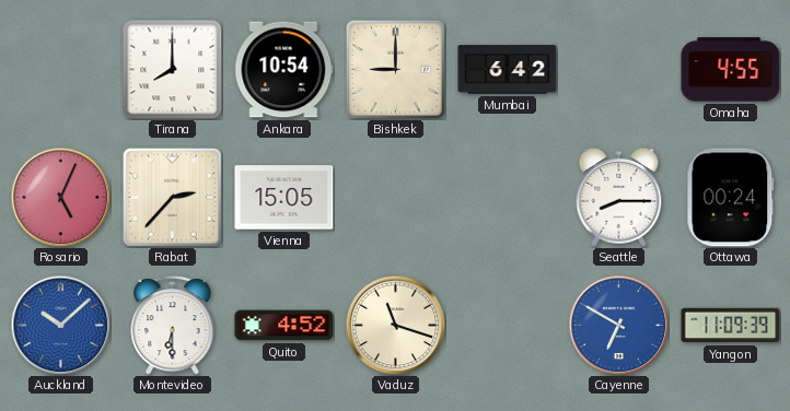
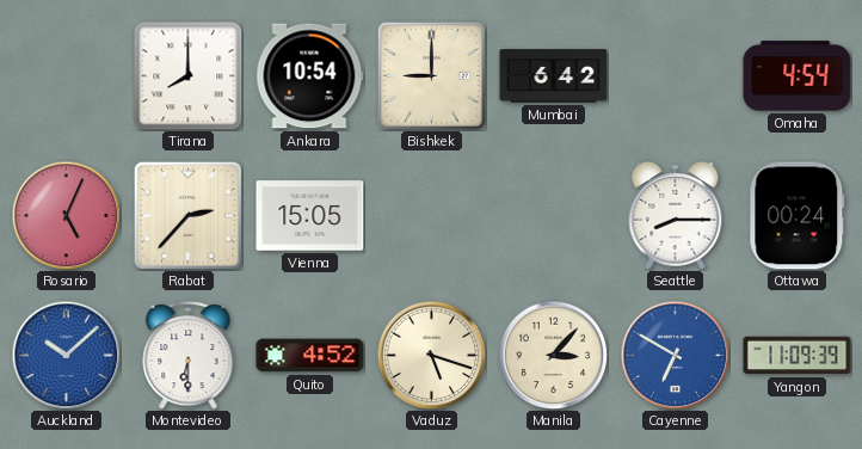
Omaha: 4:55 -> 4:54
Vaduz: 11:18 -> 5:18
Manila: none -> 3:07
